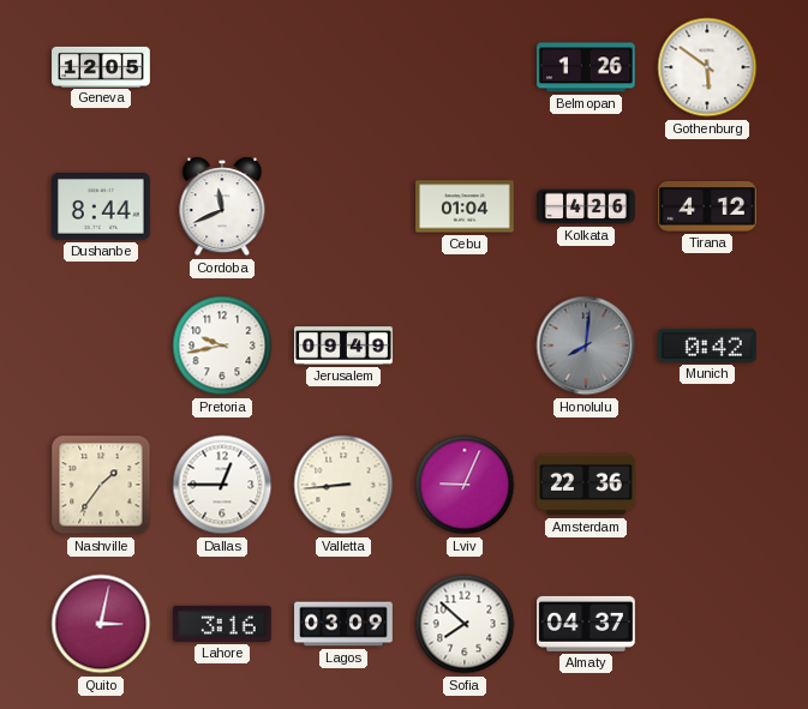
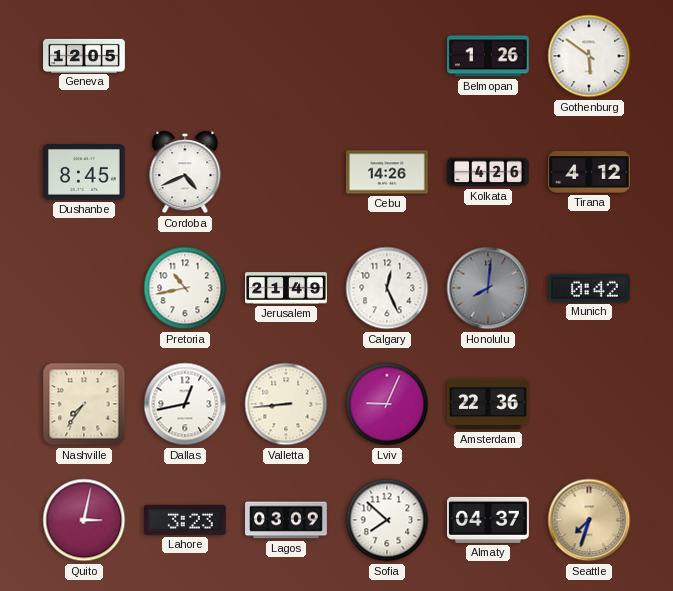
Dushanbe: 8:44 -> 8:45
Cordoba: 11:41 -> 4:41
Cebu: 01:04 -> 14:26
Pretoria: 9:43 -> 10:43
Jerusalem: 09:49 -> 21:49
Calgary: none -> 12:26
Nashville: 1:36 -> 7:36
Dallas: 12:45 -> 12:43
Lahore: 3:16 -> 3:23
Seattle: none -> 7:33
